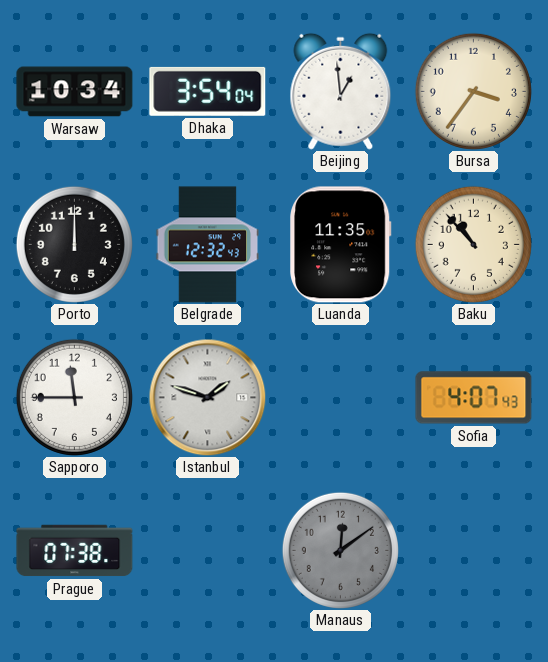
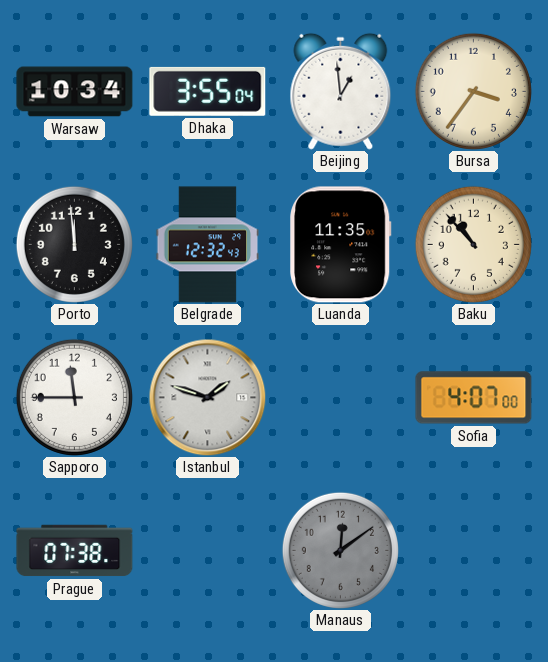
Dhaka: 3:54 -> 3:55
Porto: 12:00 -> 11:59
Sofia: 4:07:43 -> 4:07:00
